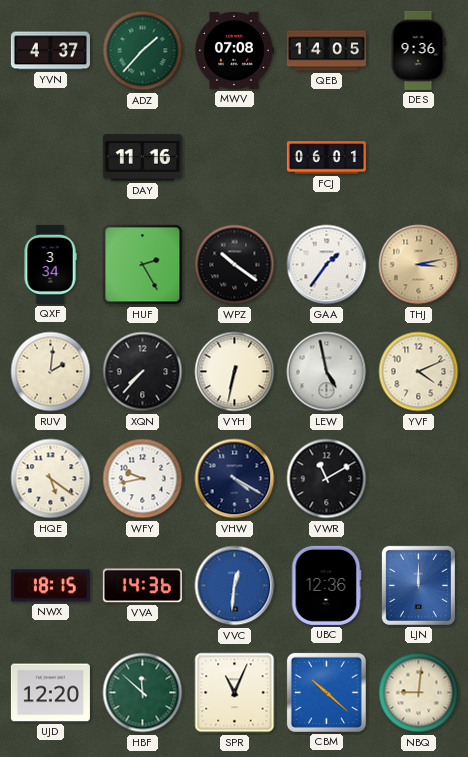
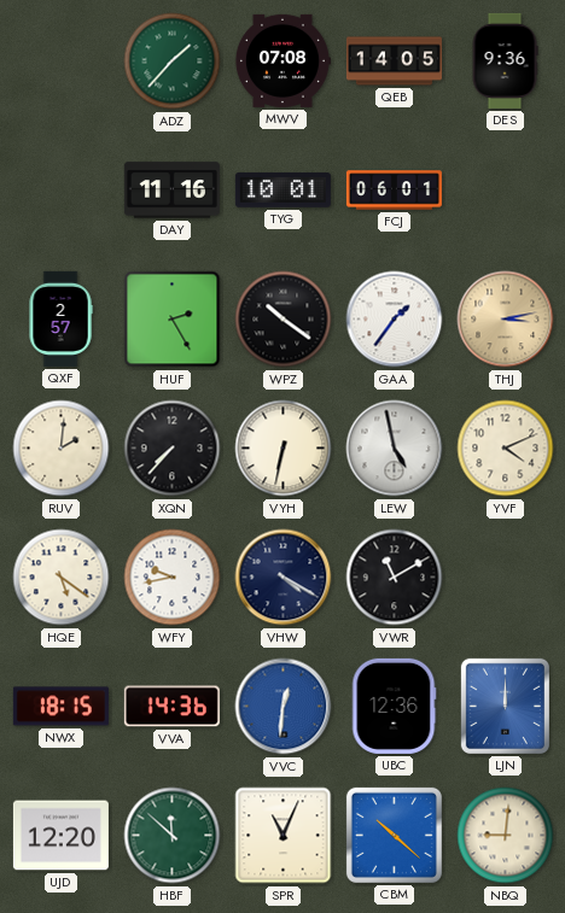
YVN: 4:37 -> none
TYG: none -> 10:01
QXF: 3:34 -> 2:57
